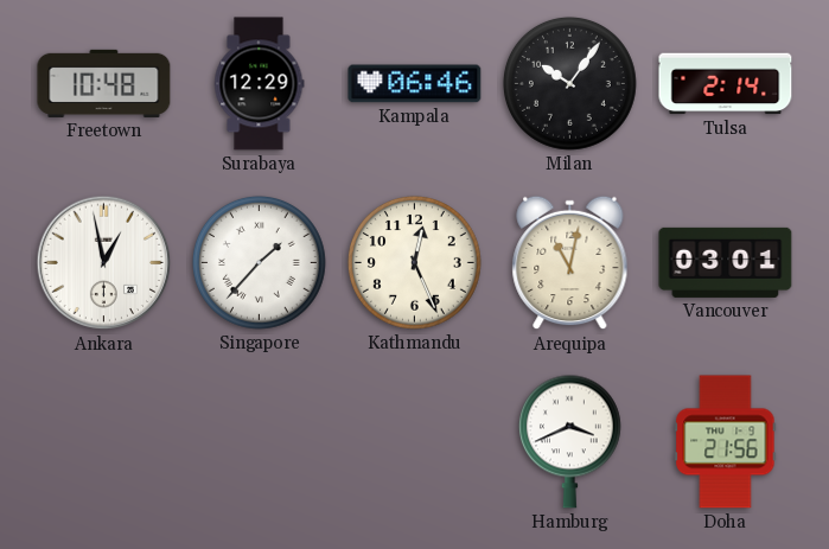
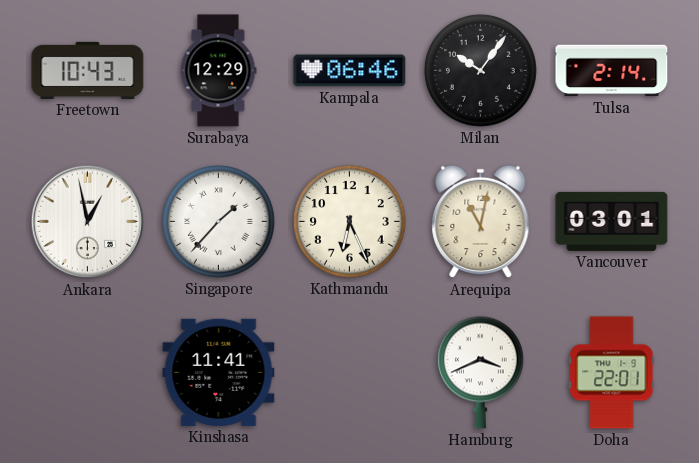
Freetown: 10:48 -> 10:43
Kathmandu: 12:26 -> 6:26
Kinshasa: none -> 11:41
Doha: 21:56 -> 22:01
